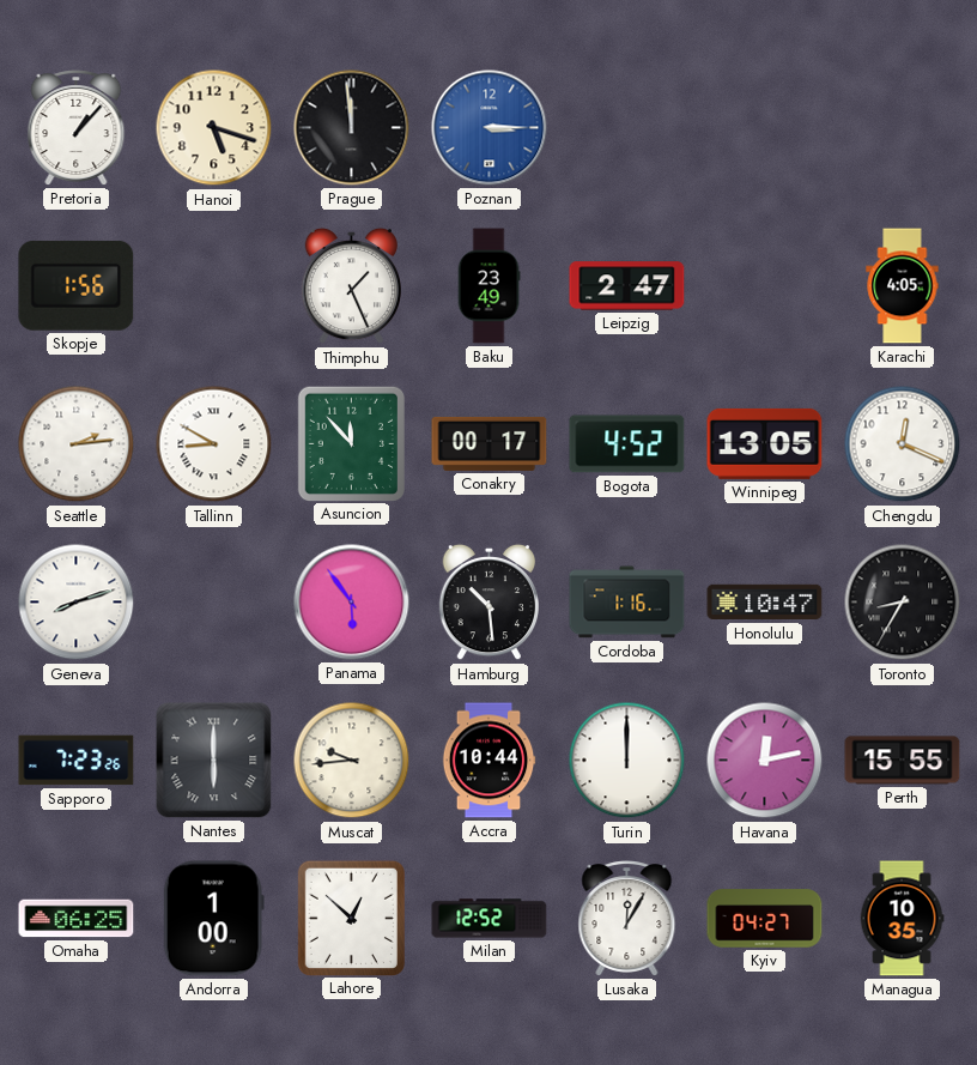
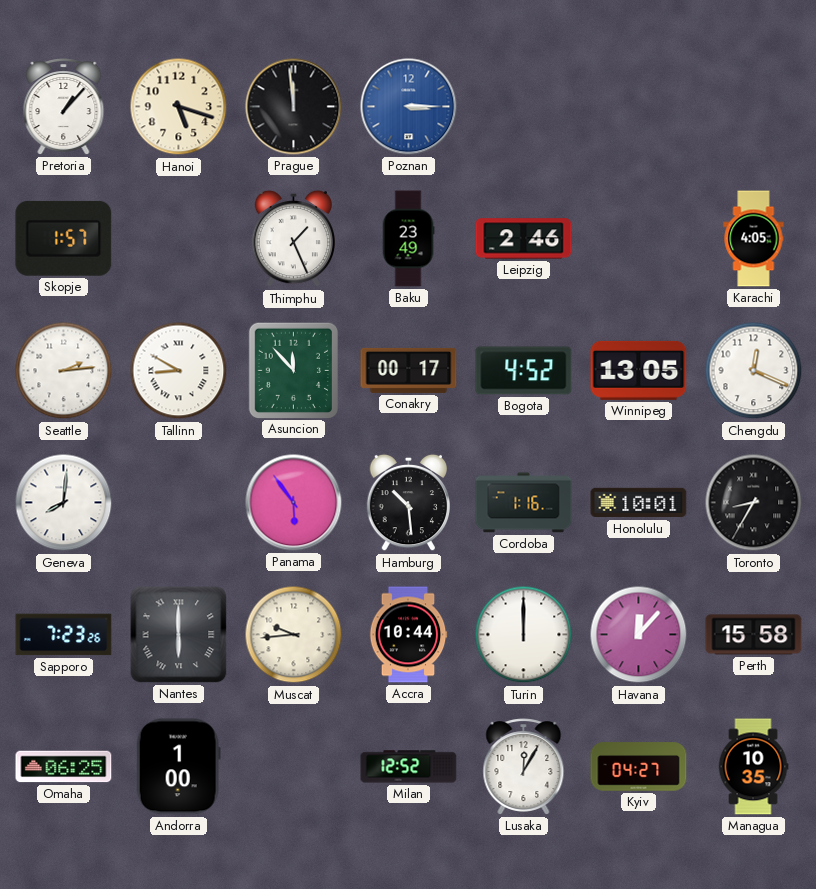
Skopje: 1:56 -> 1:57
Leipzig: 2:47 -> 2:46
Geneva: 8:12 -> 8:01
Honolulu: 10:47 -> 10:01
Havana: 12:13 -> 12:07
Perth: 15:55 -> 15:58
Lahore: 12:52 -> none
